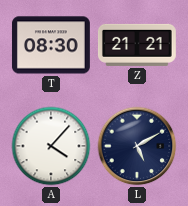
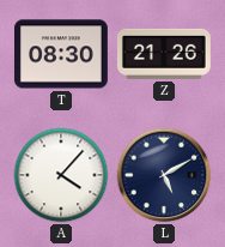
Z: 21:21 -> 21:26
